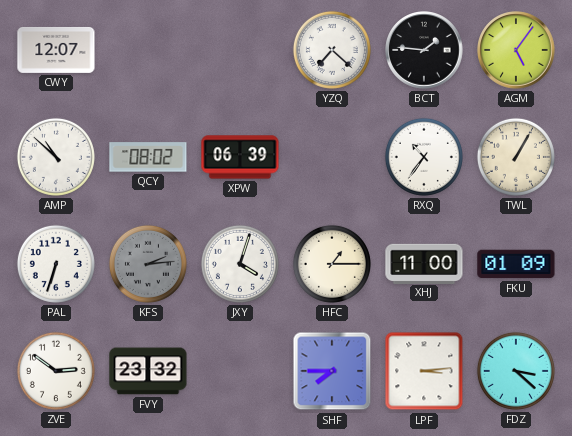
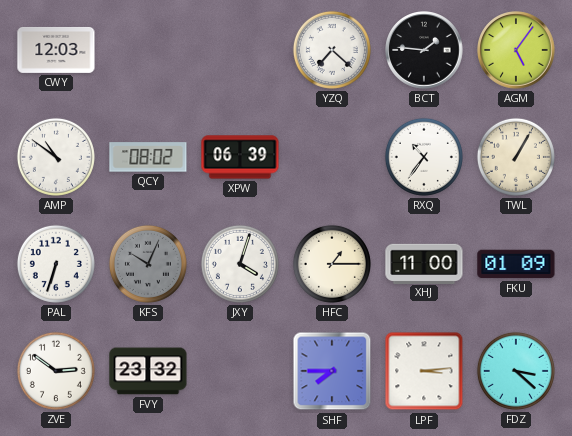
CWY: 12:07 -> 12:03
AMP: 10:52 -> 10:51
KFS: 2:14 -> 10:04
